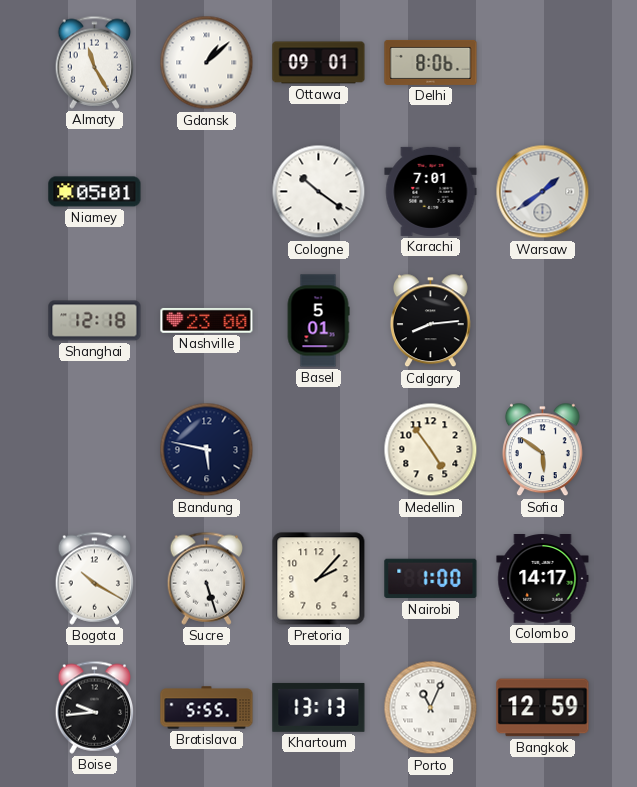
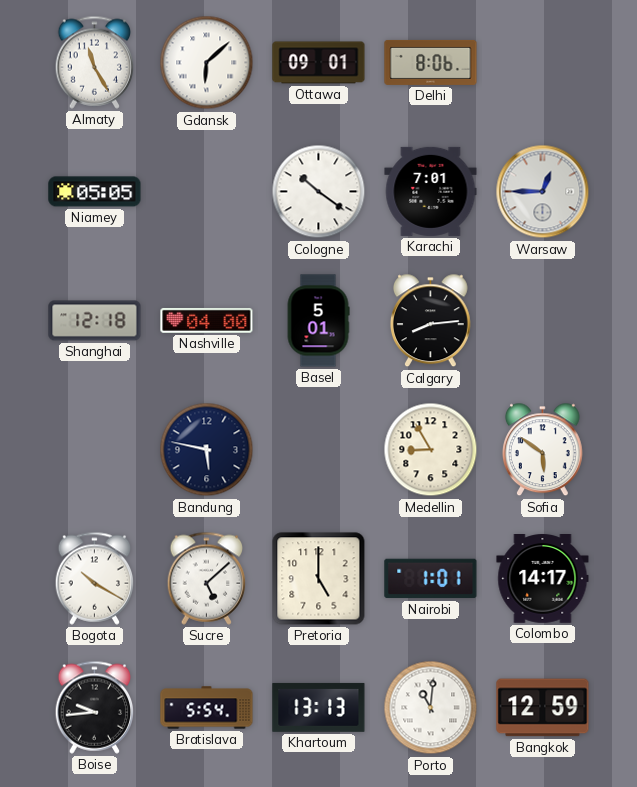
Gdansk: 1:08 -> 6:08
Niamey: 05:01 -> 05:05
Warsaw: 1:39 -> 12:45
Nashville: 23:00 -> 04:00
Medellin: 4:54 -> 8:55
Sucre: 5:27 -> 5:08
Pretoria: 2:07 -> 5:00
Nairobi: 1:00 -> 1:01
Bratislava: 5:55 -> 5:54
Porto: 11:04 -> 11:01
